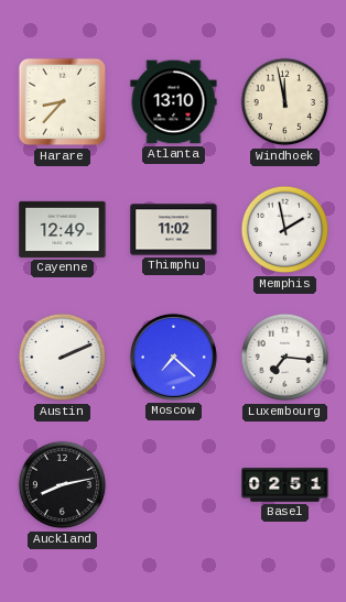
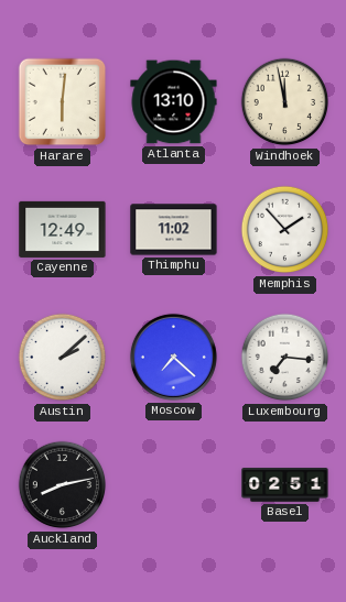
Harare: 8:37 -> 6:01
Memphis: 1:58 -> 1:53
Austin: 2:11 -> 2:08
